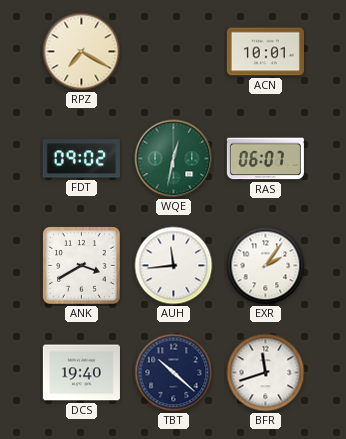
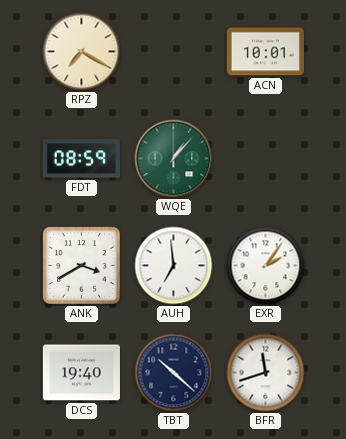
FDT: 09:02 -> 08:59
WQE: 12:32 -> 1:07
RAS: 06:07 -> none
AUH: 11:44 -> 6:59
